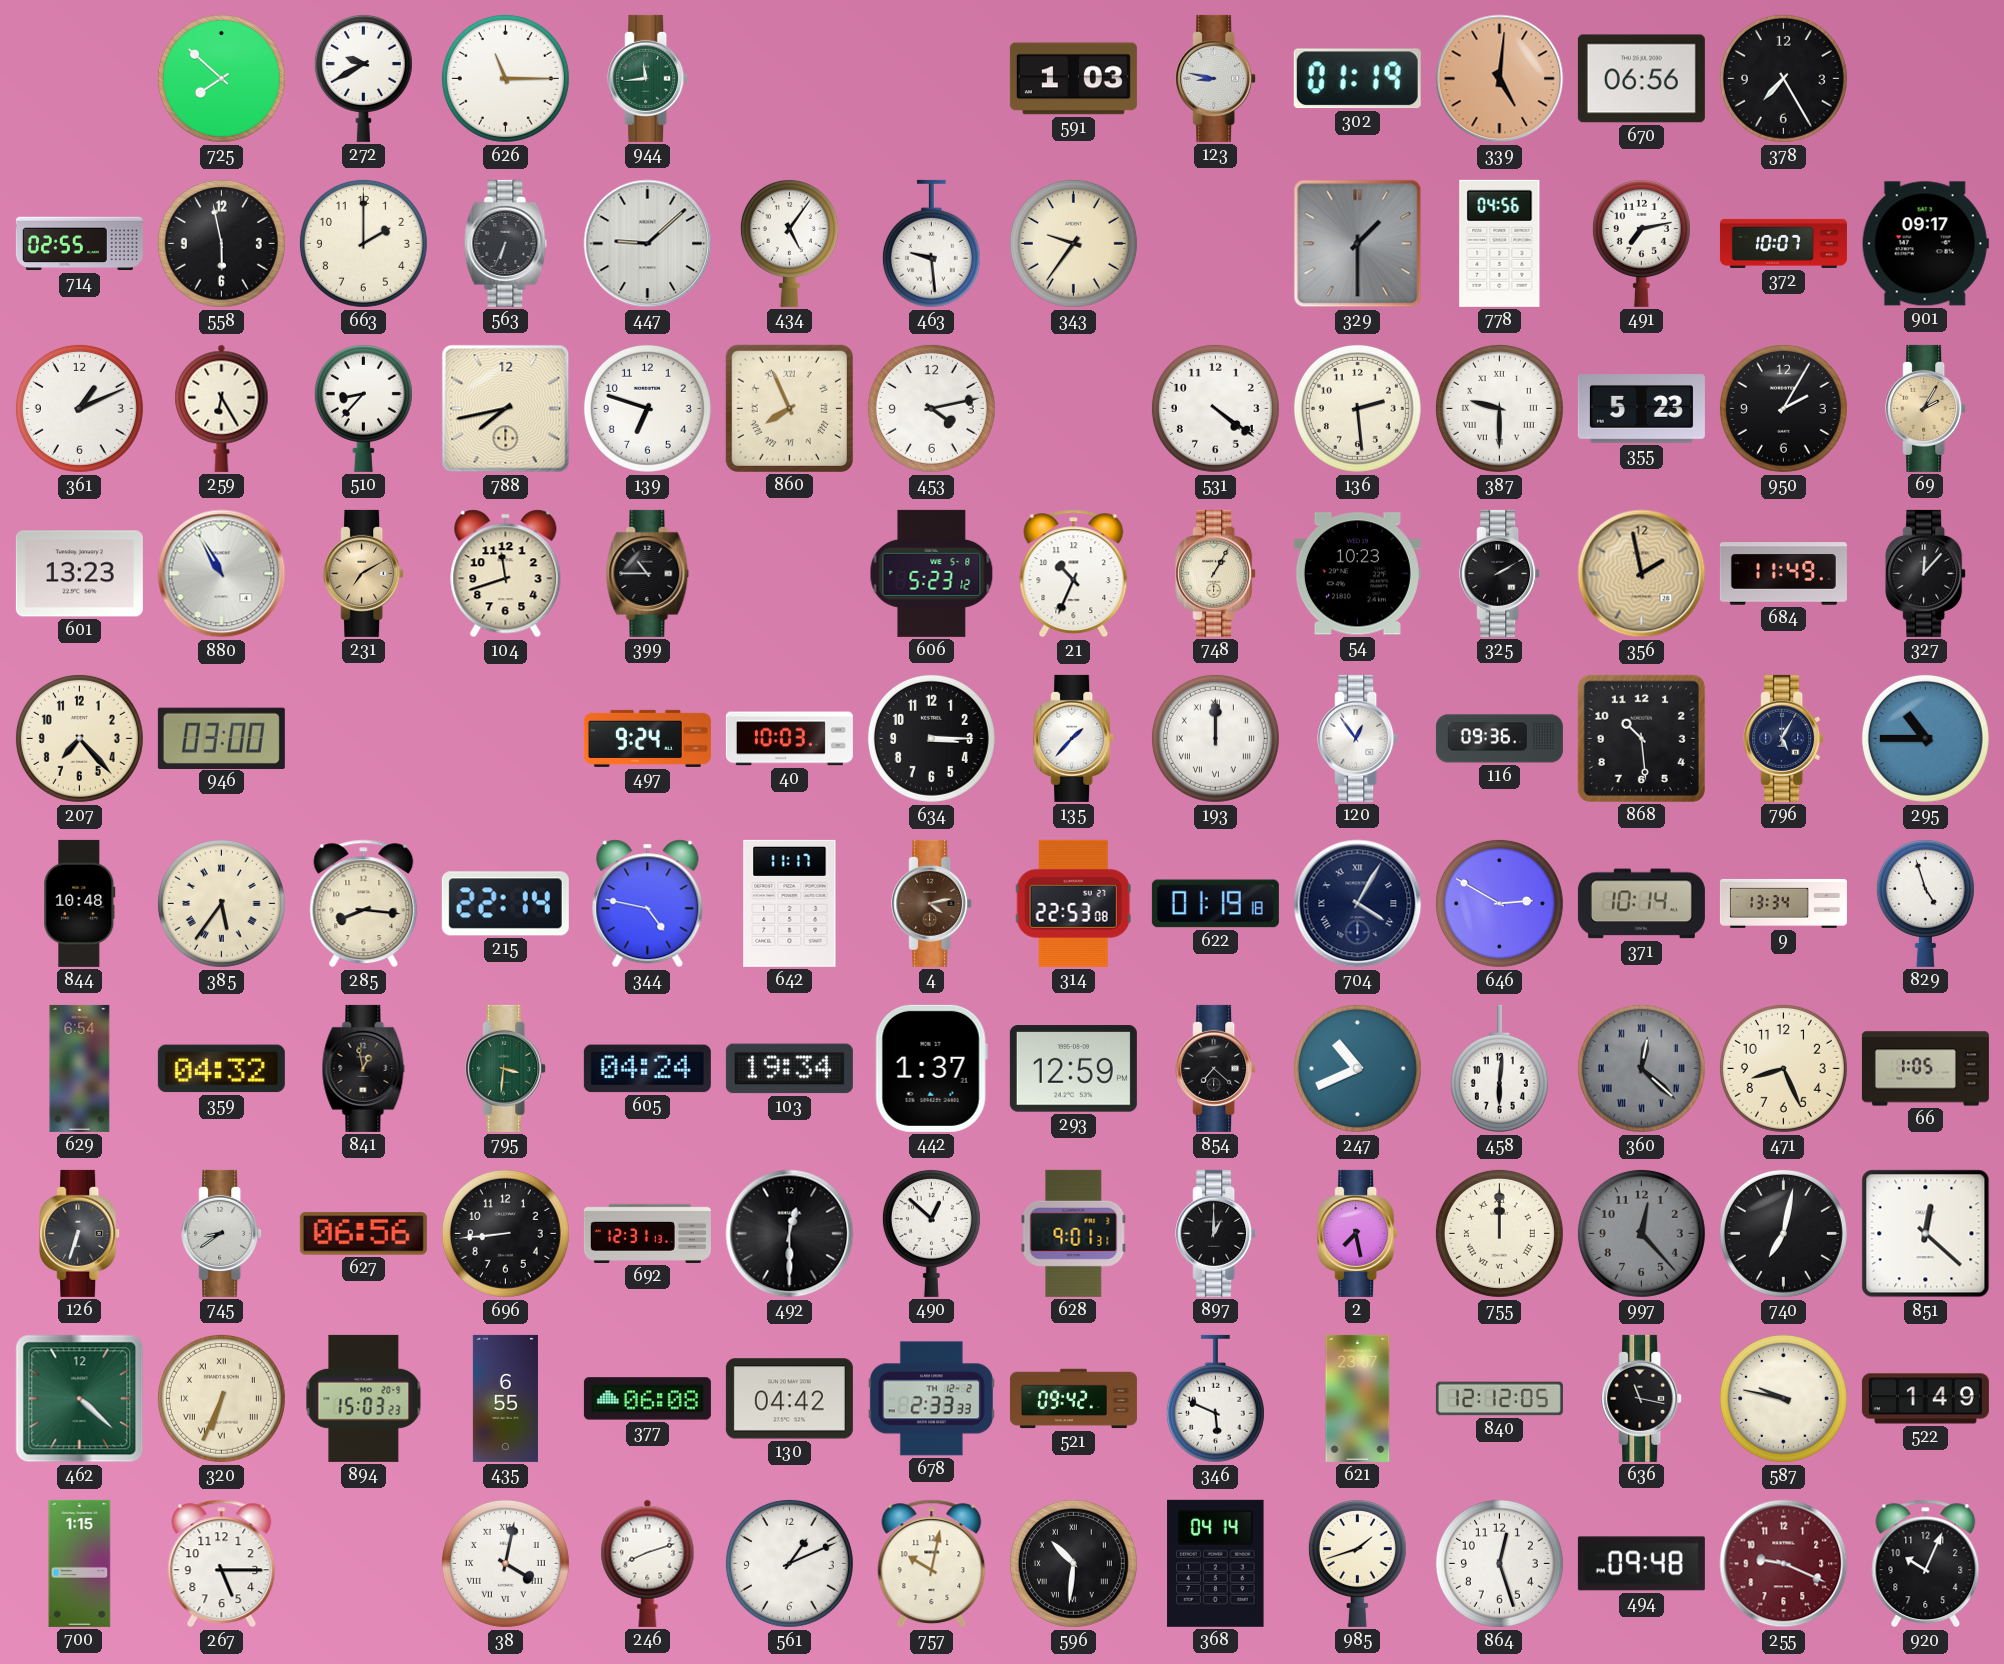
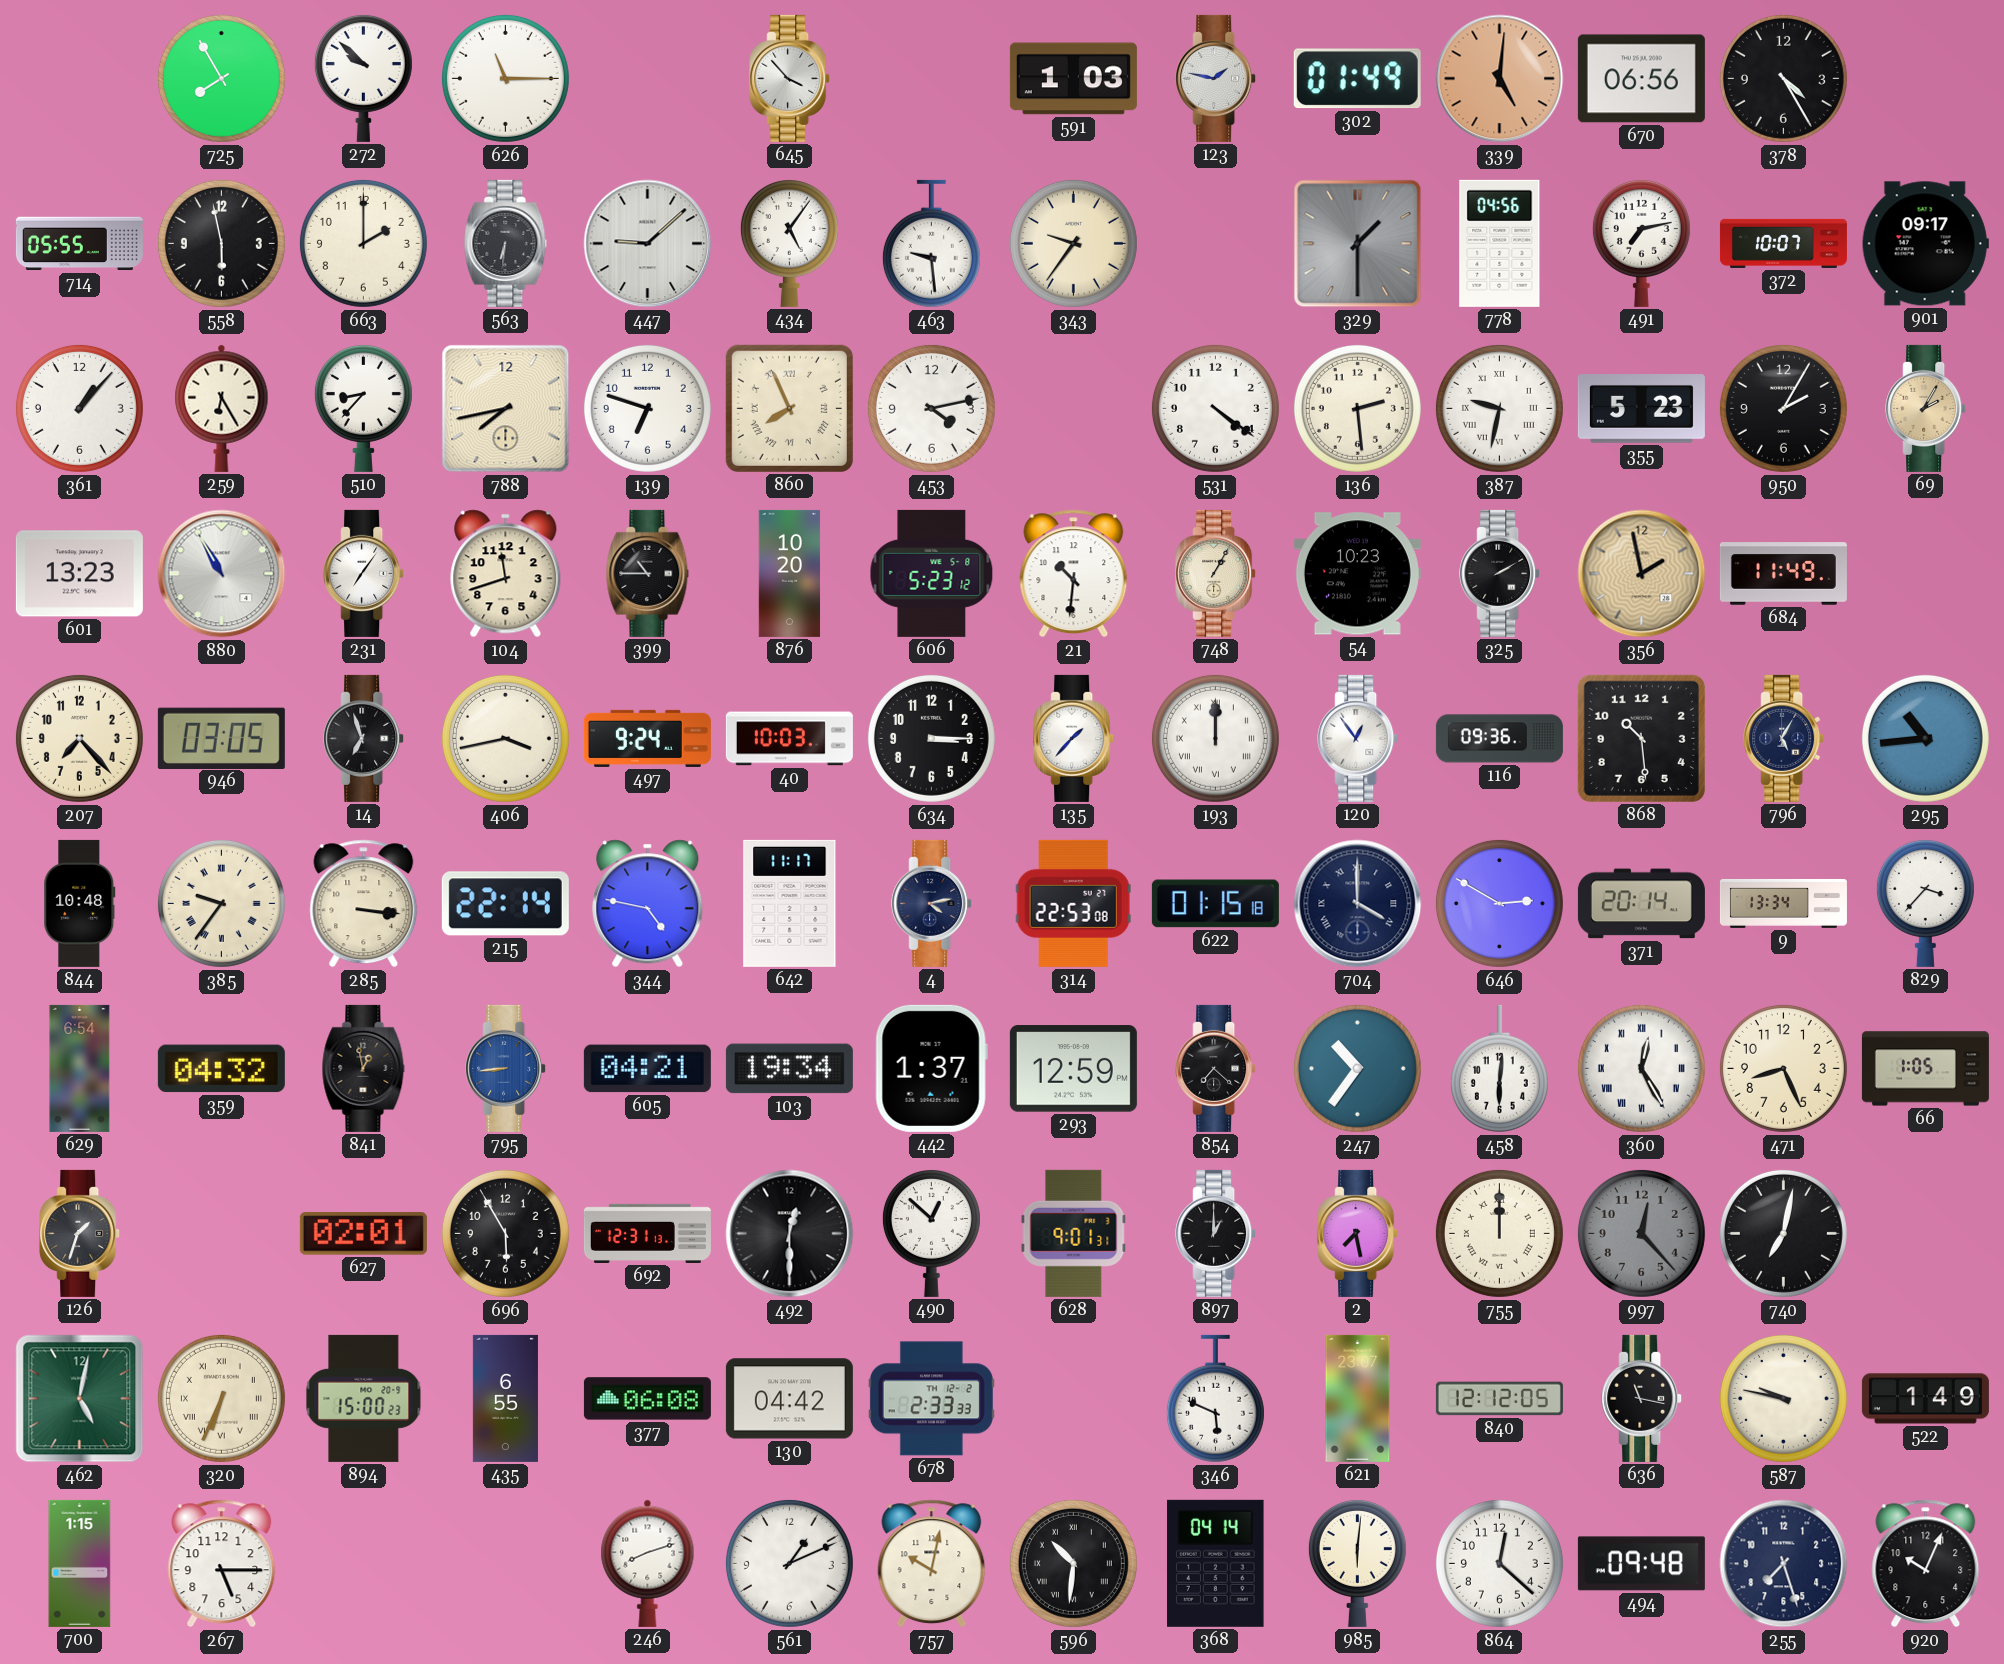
725: 7:52 -> 7:55
272: 9:40 -> 9:52
944: 11:44 -> none
645: none -> 3:53
123: 8:47 -> 1:47
302: 01:19 -> 01:49
378: 7:25 -> 4:25
714: 02:55 -> 05:55
563: 6:34 -> 6:31
361: 1:11 -> 1:07
387: 9:30 -> 9:32
231: 7:10 -> 7:06
231 dial: champagne -> white
876: none -> 10:20
21: 10:34 -> 10:31
327: 12:07 -> none
946: 03:00 -> 03:05
14: none -> 6:57
406: none -> 3:43
295: 10:45 -> 10:44
385: 5:36 -> 9:36
285: 8:16 -> 3:16
4 dial: brown -> navy
622: 01:19 -> 01:15
704: 4:05 -> 4:00
371: 10:14 -> 20:14
829: 4:57 -> 3:37
795: 3:31 -> 8:44
795 dial: green -> blue
605: 04:24 -> 04:21
247: 10:41 -> 10:36
360: 12:22 -> 12:25
360 dial: grey -> white
126: 6:33 -> 1:33
745: 8:39 -> none
627: 06:56 -> 02:01
696: 8:44 -> 5:55
851: 12:22 -> none
462: 4:22 -> 5:02
894: 15:03 -> 15:00
521: 09:42 -> none
38: 4:02 -> none
985: 1:42 -> 6:01
864: 12:27 -> 12:22
255: 9:19 -> 7:27
255 dial: burgundy -> navy
